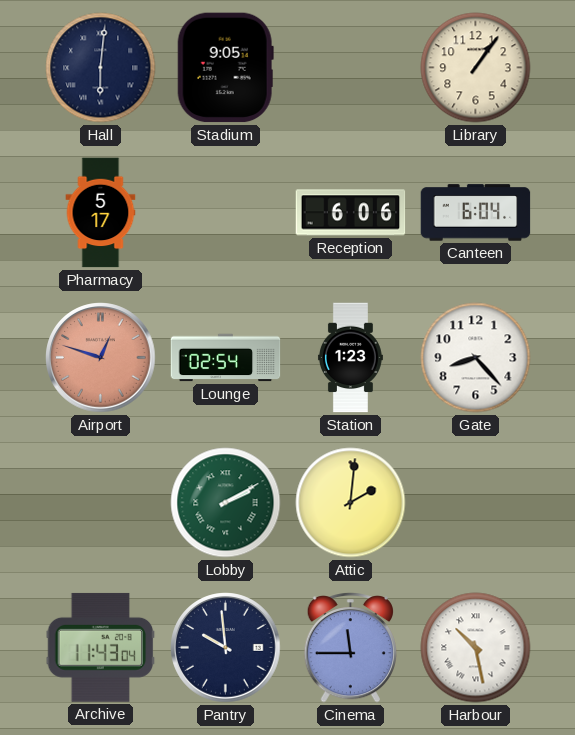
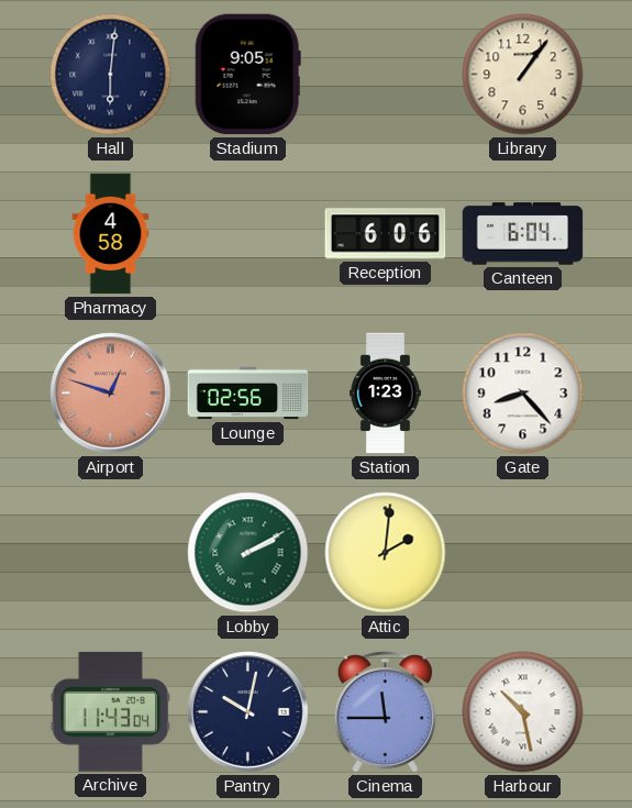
Pharmacy: 5:17 -> 4:58
Lounge: 02:54 -> 02:56
Pantry: 9:59 -> 10:02
